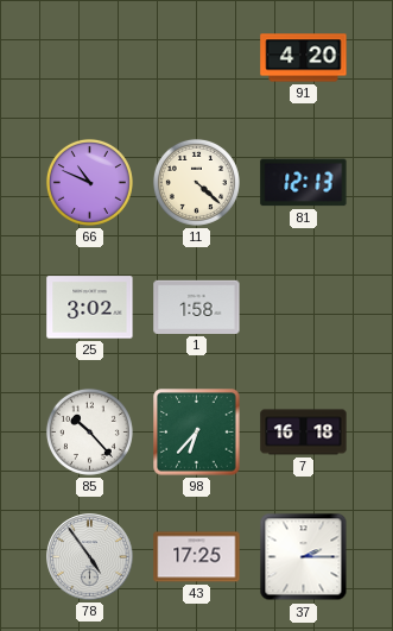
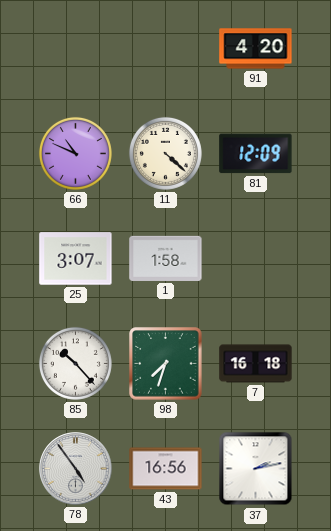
81: 12:13 -> 12:09
25: 3:02 -> 3:07
98: 6:37 -> 7:33
43: 17:25 -> 16:56
37: 2:15 -> 2:13
